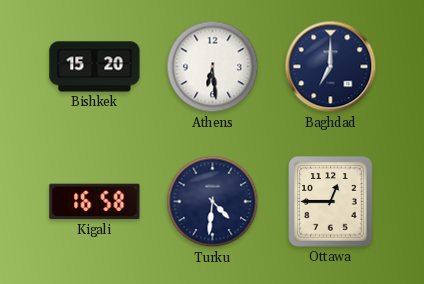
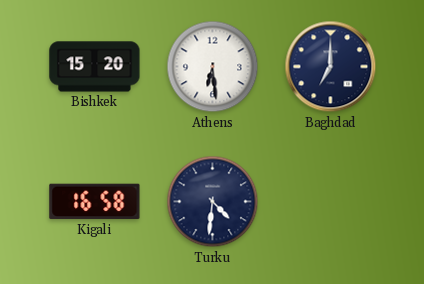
Ottawa: 12:45 -> none
